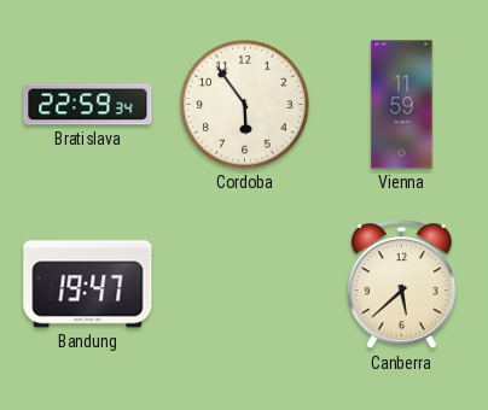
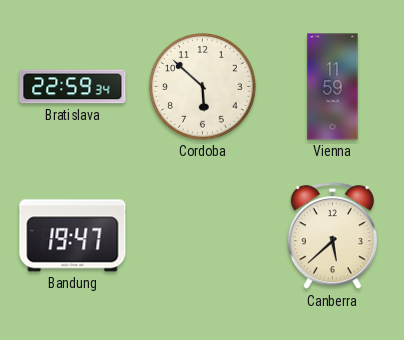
Cordoba: 5:54 -> 5:52
